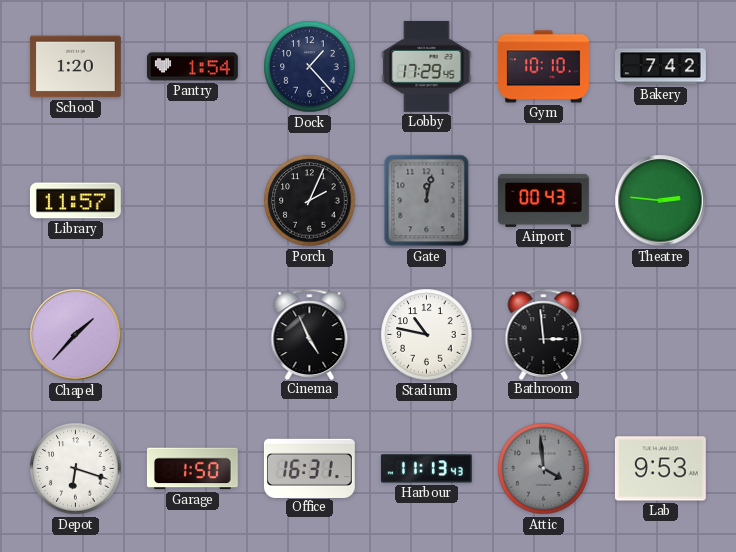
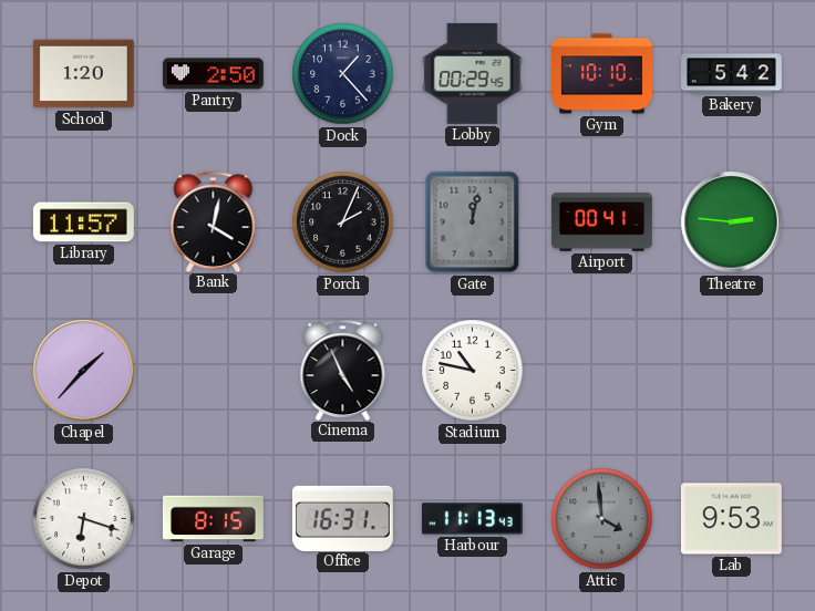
Pantry: 1:54 -> 2:50
Lobby: 17:29 -> 00:29
Bakery: 7:42 -> 5:42
Bank: none -> 4:02
Airport: 00:43 -> 00:41
Bathroom: 2:59 -> none
Garage: 1:50 -> 8:15
